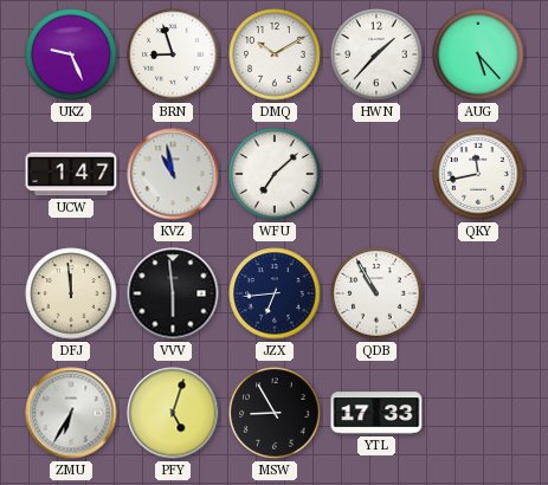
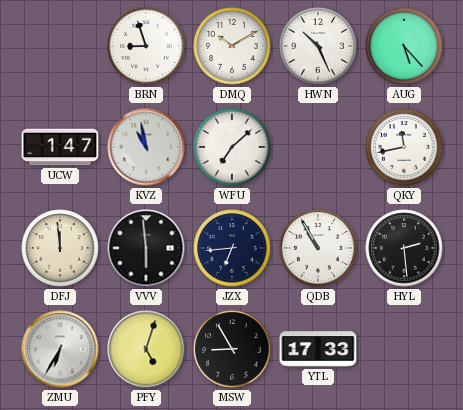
UKZ: 9:26 -> none
HWN: 1:37 -> 10:26
HYL: none -> 2:29
